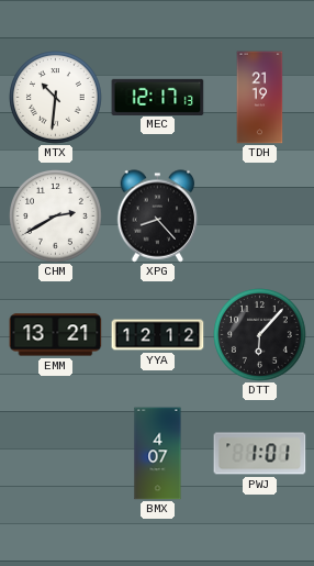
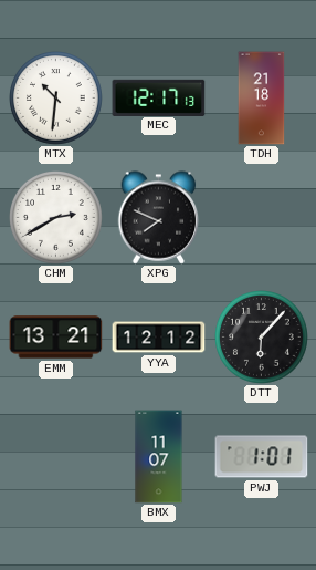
TDH: 21:19 -> 21:18
XPG: 8:23 -> 7:49
BMX: 4:07 -> 11:07
